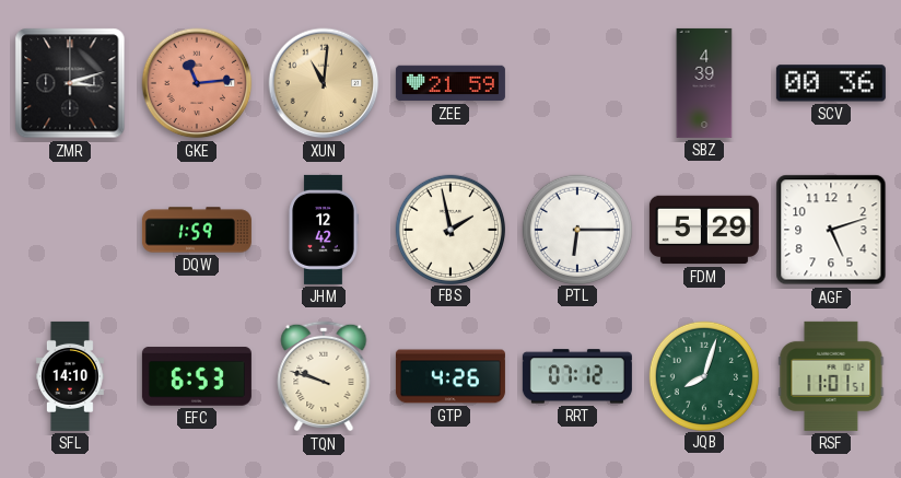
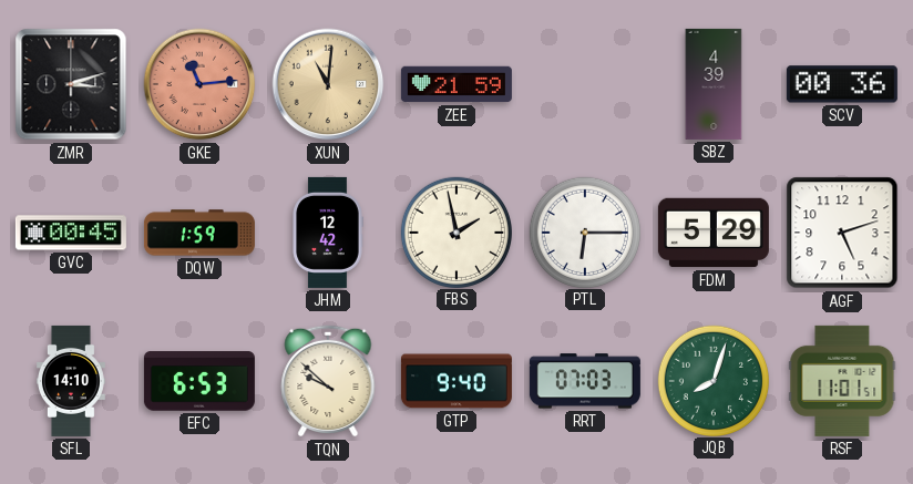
GVC: none -> 00:45
TQN: 9:48 -> 9:52
GTP: 4:26 -> 9:40
RRT: 07:12 -> 07:03
